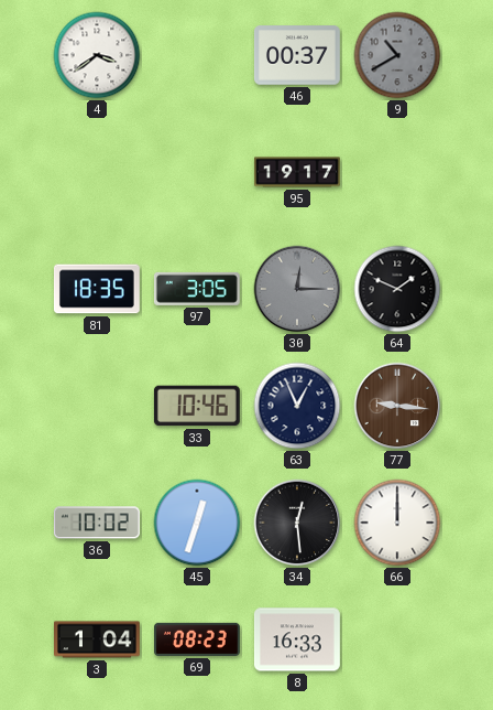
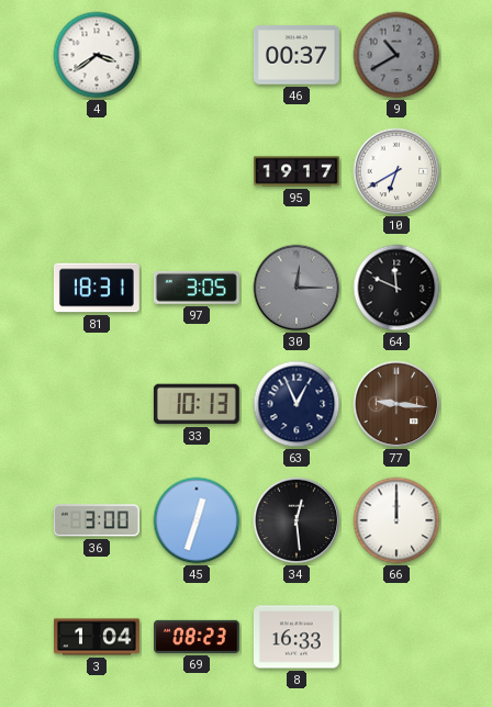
10: none -> 6:40
81: 18:35 -> 18:31
64: 1:49 -> 11:49
33: 10:46 -> 10:13
36: 10:02 -> 3:00
